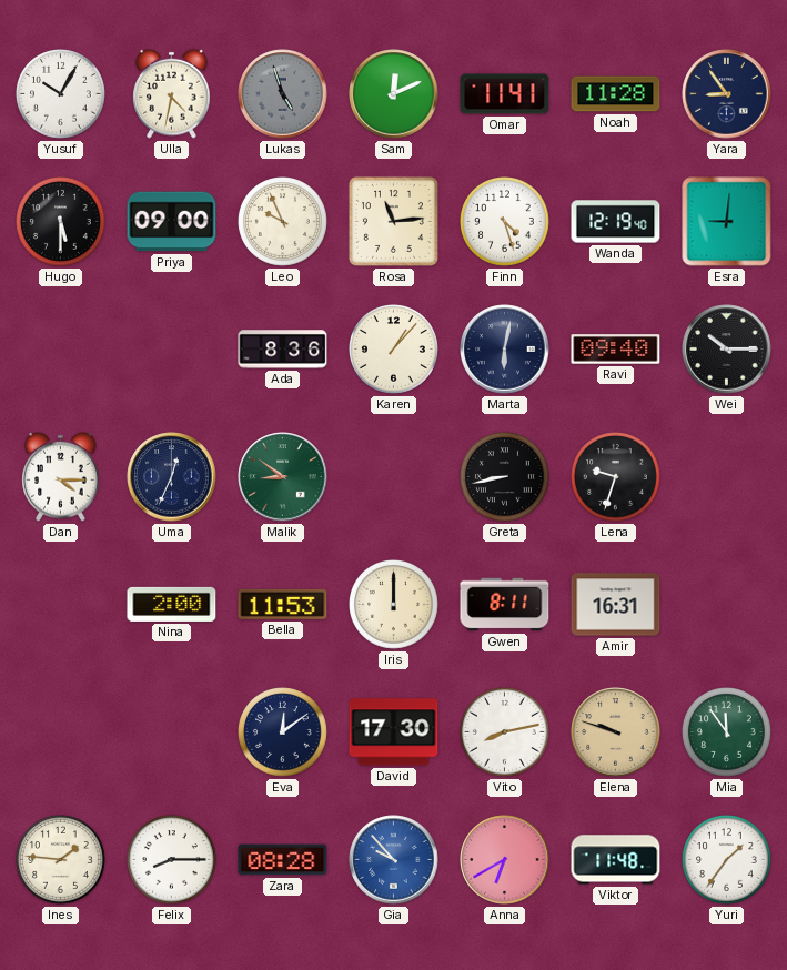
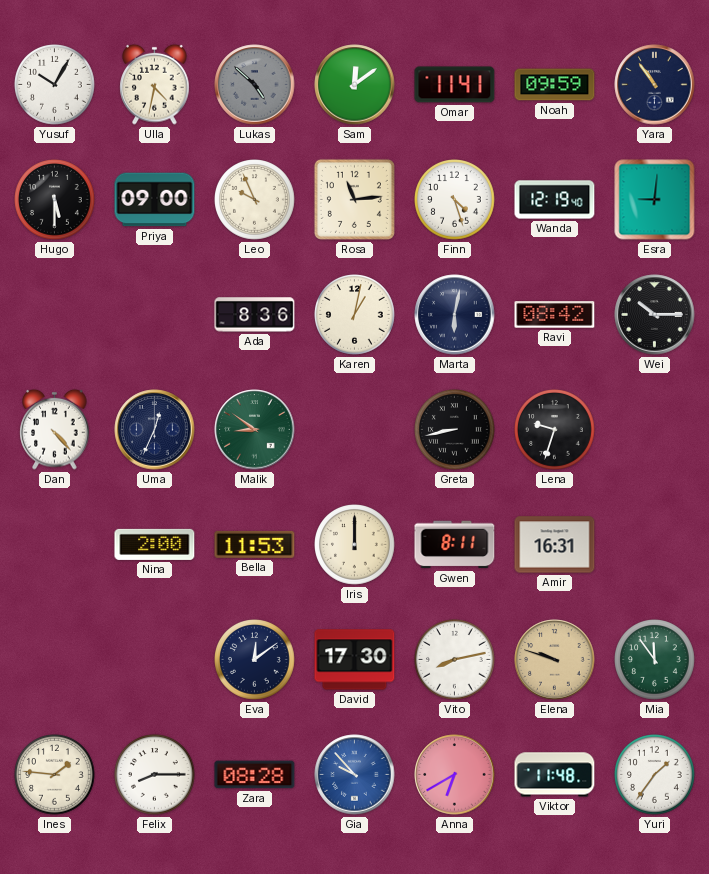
Lukas: 4:57 -> 4:52
Sam: 12:11 -> 12:09
Noah: 11:28 -> 09:59
Yara: 8:54 -> 10:54
Karen: 1:07 -> 1:02
Ravi: 09:40 -> 08:42
Dan: 4:15 -> 4:23
